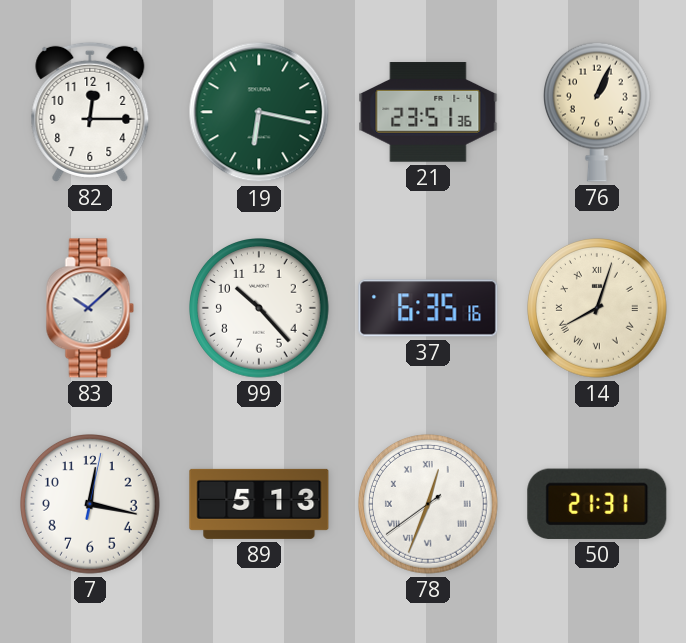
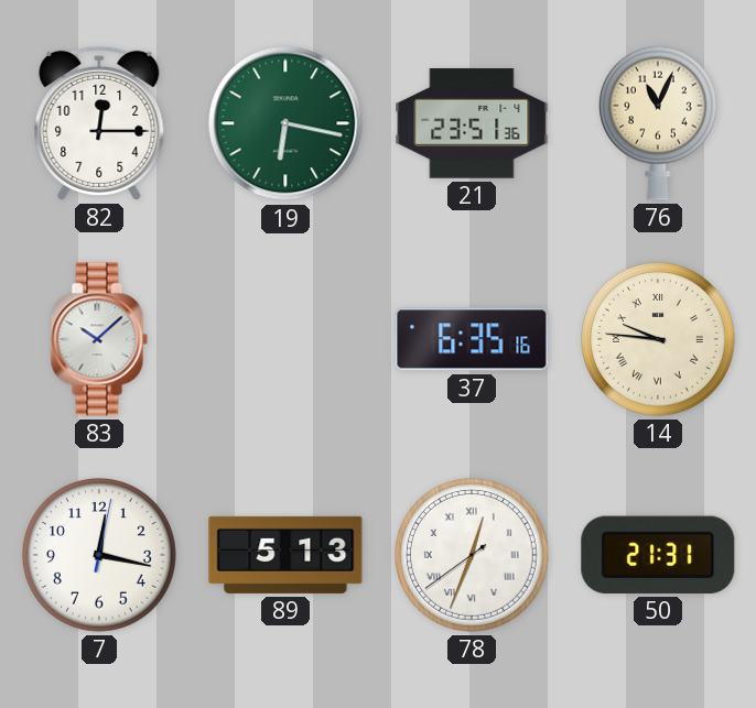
76: 1:04 -> 11:04
99: 10:23 -> none
14: 8:03 -> 9:46
